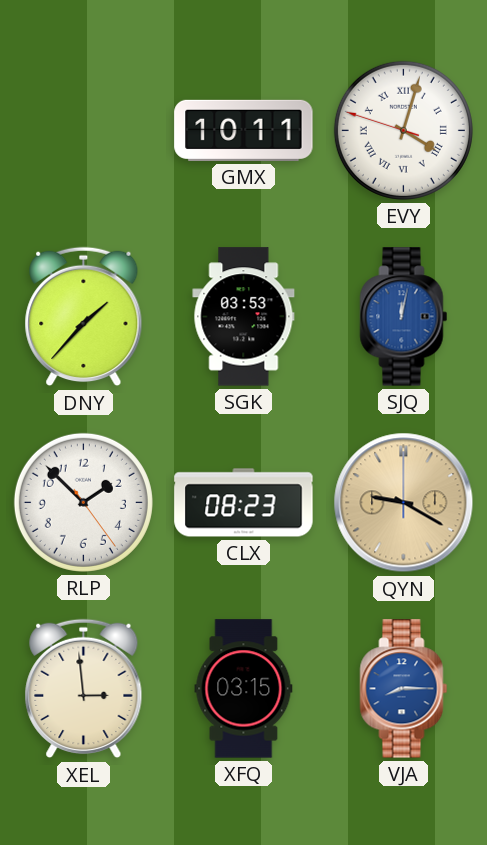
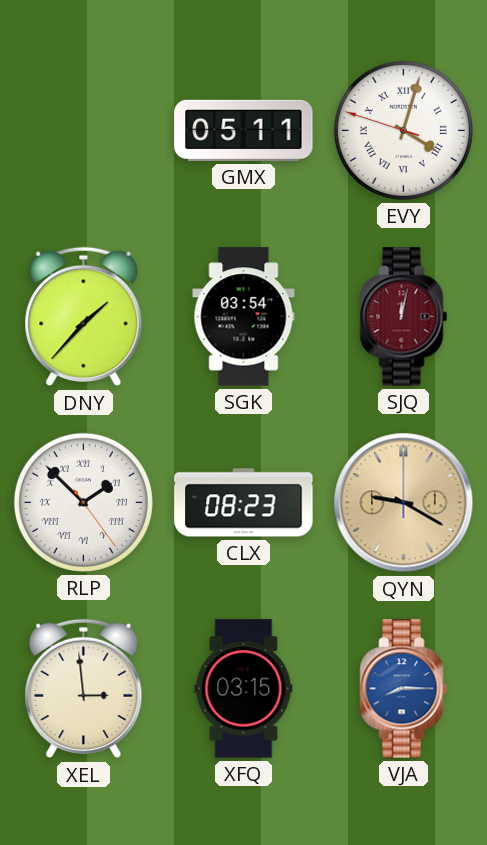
GMX: 10:11 -> 05:11
SGK: 03:53 -> 03:54
SJQ dial: blue -> burgundy
RLP numerals: Arabic -> Roman
